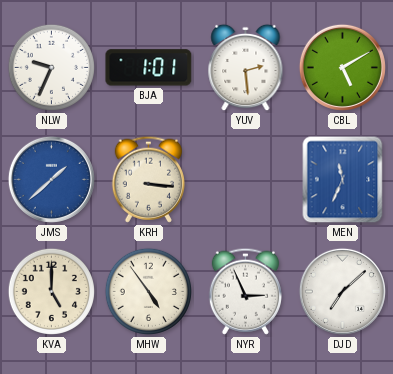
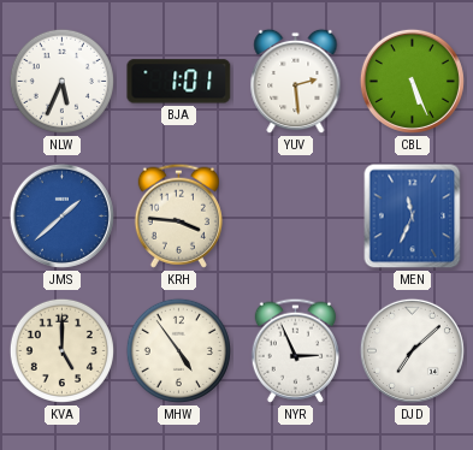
NLW: 9:34 -> 5:34
CBL: 5:10 -> 5:26
KRH: 3:16 -> 3:46
